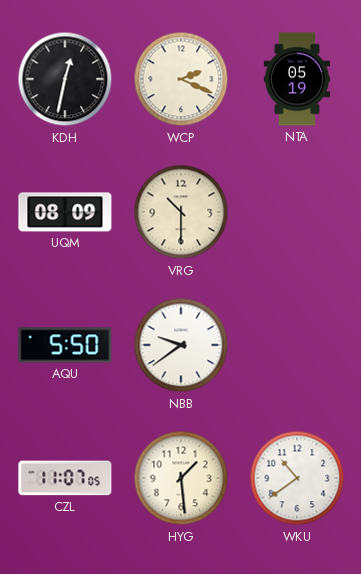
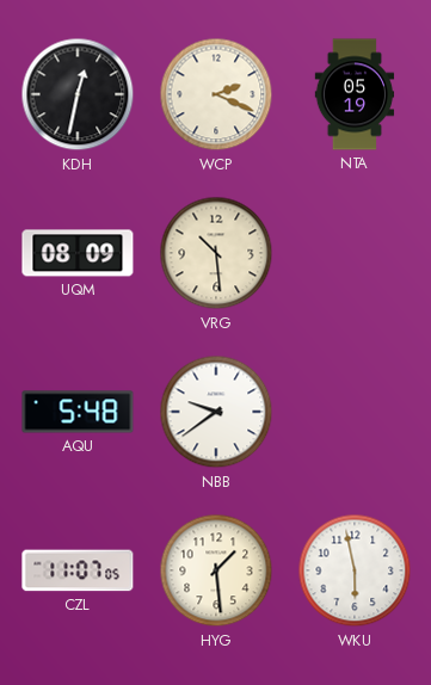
VRG: 10:30 -> 10:29
AQU: 5:50 -> 5:48
WKU: 10:39 -> 5:58
